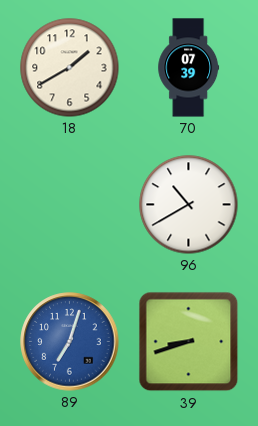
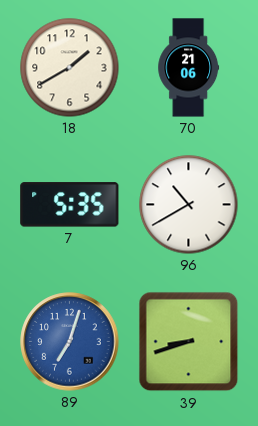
70: 07:39 -> 21:06
7: none -> 5:35
